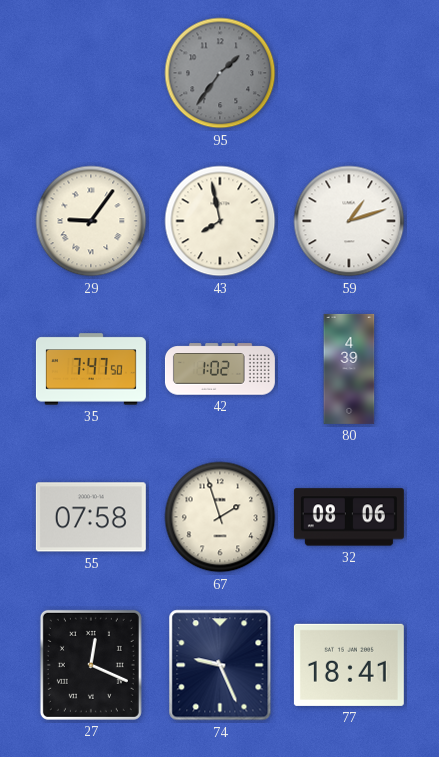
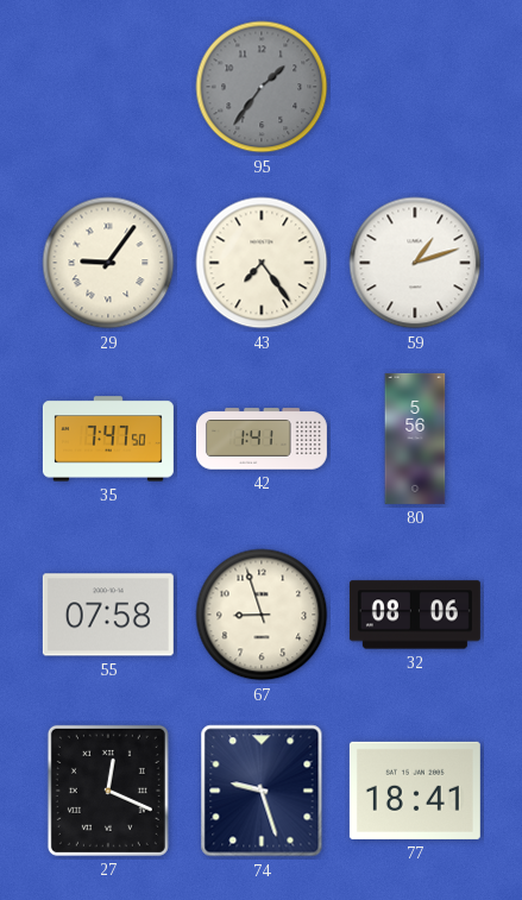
43: 7:58 -> 7:24
42: 1:02 -> 1:41
80: 4:39 -> 5:56
67: 1:57 -> 8:57
74: 9:26 -> 9:27
